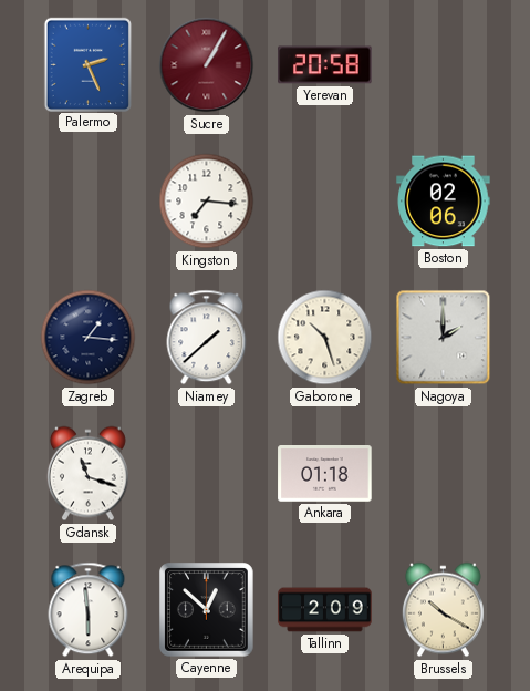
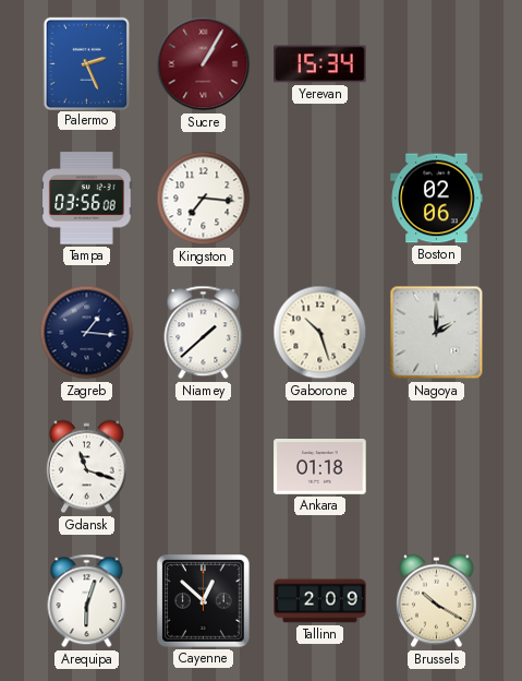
Yerevan: 20:58 -> 15:34
Tampa: none -> 03:56
Arequipa: 5:59 -> 6:03
